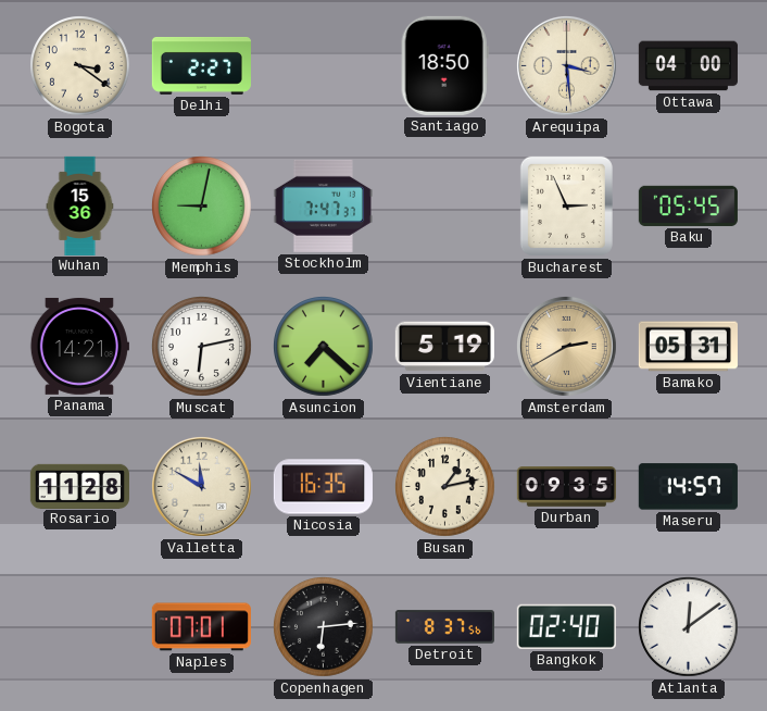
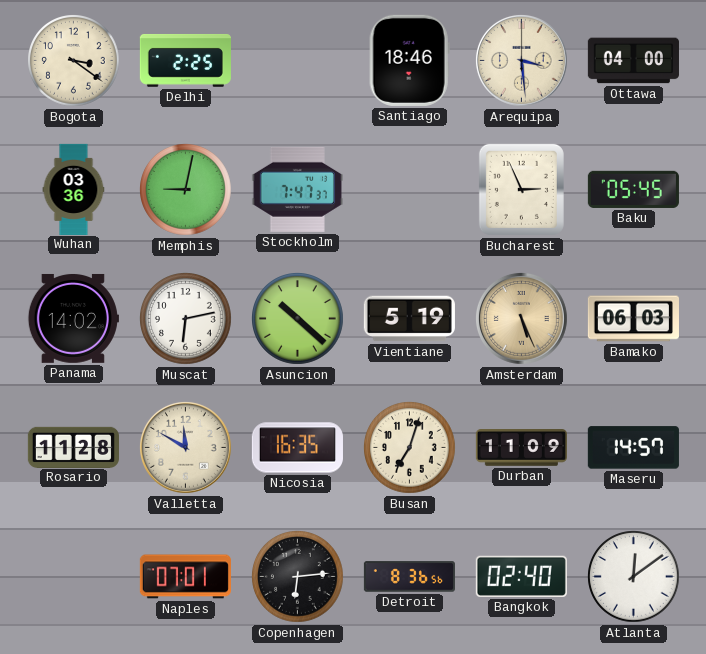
Delhi: 2:27 -> 2:25
Santiago: 18:50 -> 18:46
Wuhan: 15:36 -> 03:36
Panama: 14:21 -> 14:02
Asuncion: 7:22 -> 10:22
Amsterdam: 2:40 -> 5:26
Bamako: 05:31 -> 06:03
Busan: 1:13 -> 7:03
Durban: 09:35 -> 11:09
Detroit: 8:37 -> 8:36
